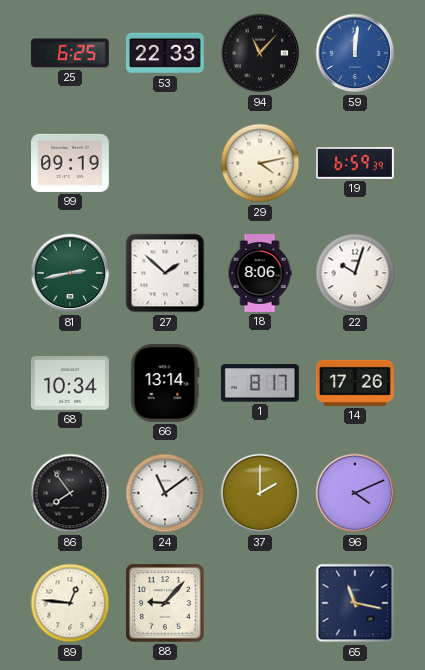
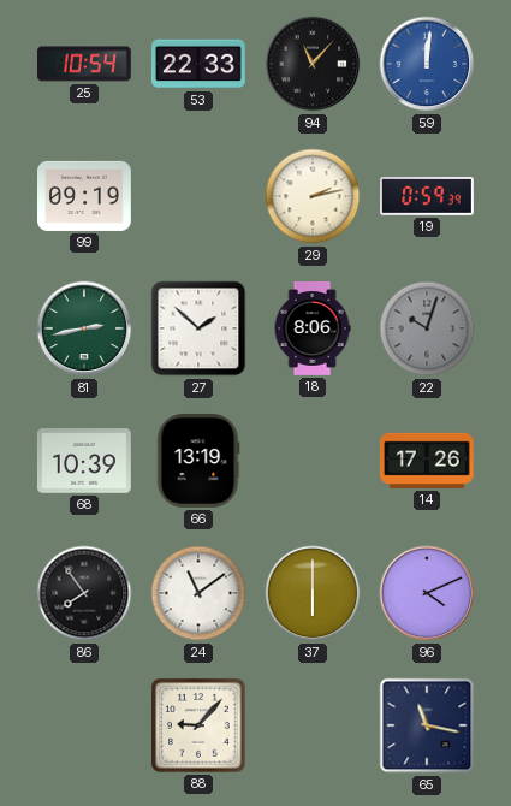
25: 6:25 -> 10:54
29: 4:13 -> 2:13
19: 6:59 -> 0:59
22 dial: white -> grey
68: 10:34 -> 10:39
66: 13:14 -> 13:19
1: 8:17 -> none
37: 2:00 -> 6:00
89: 12:46 -> none
